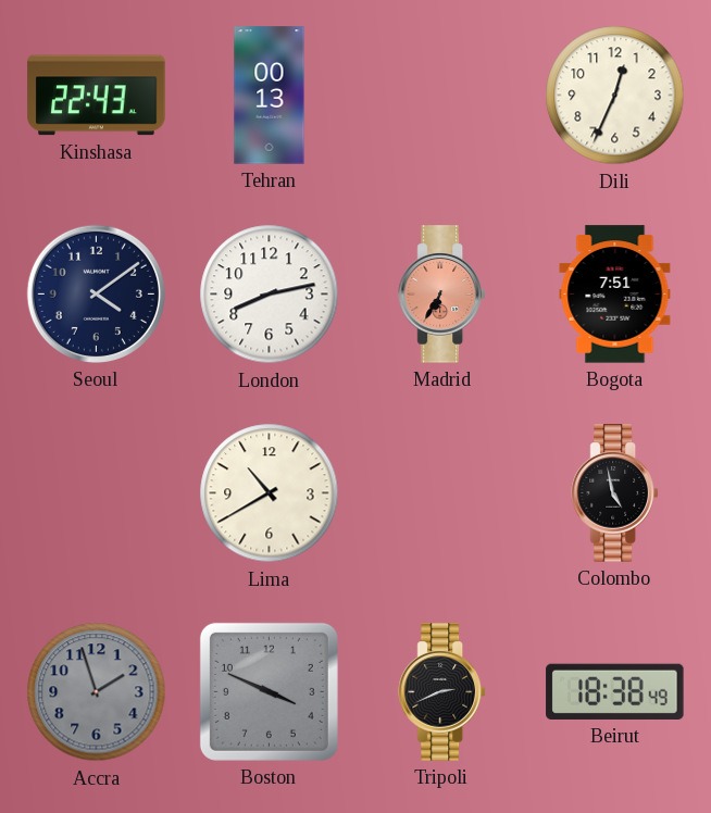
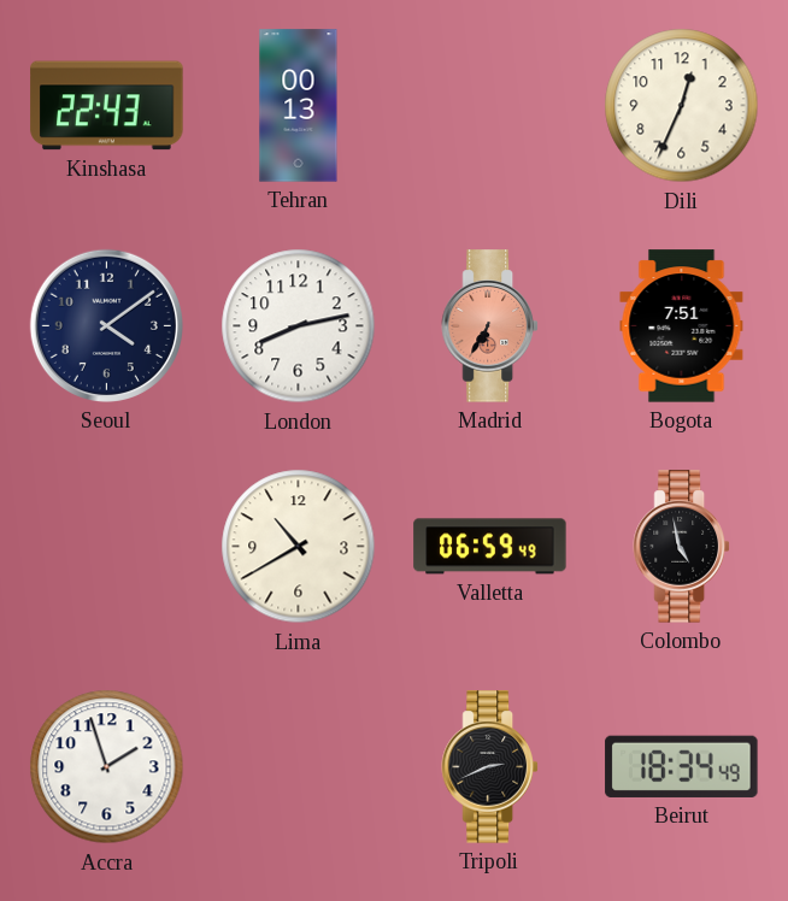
Valletta: none -> 06:59
Accra dial: grey -> white
Boston: 3:49 -> none
Beirut: 18:38 -> 18:34
